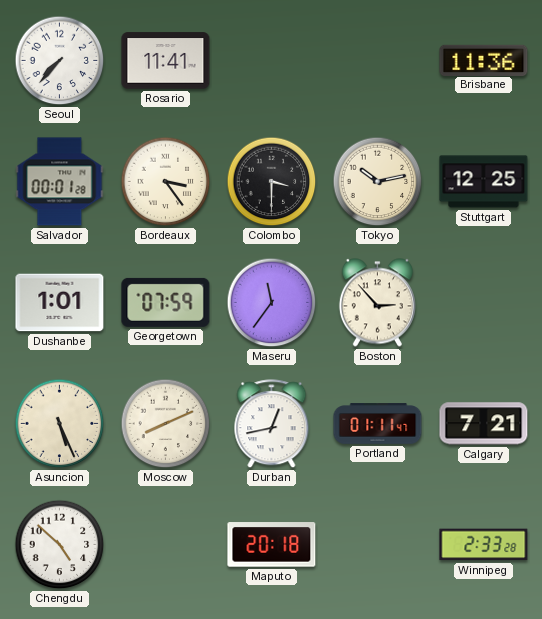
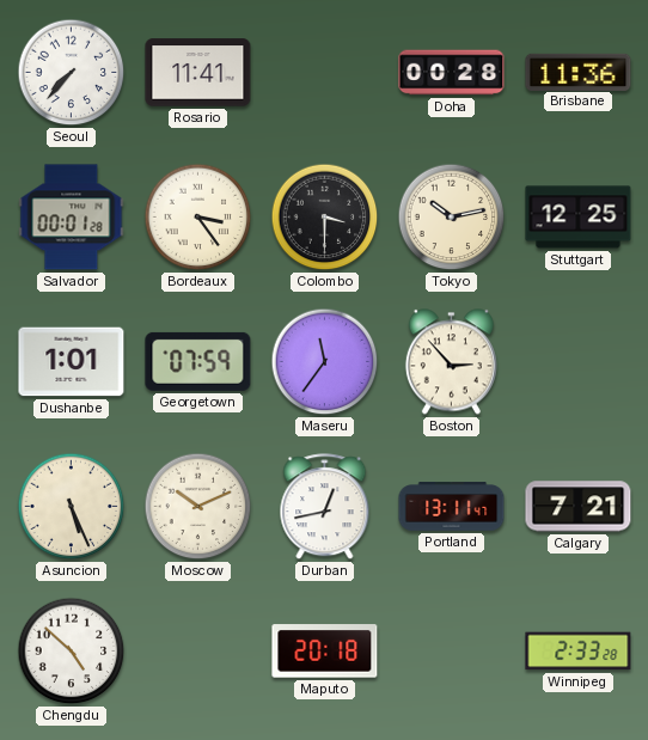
Doha: none -> 00:28
Moscow: 8:11 -> 10:11
Portland: 01:11 -> 13:11
